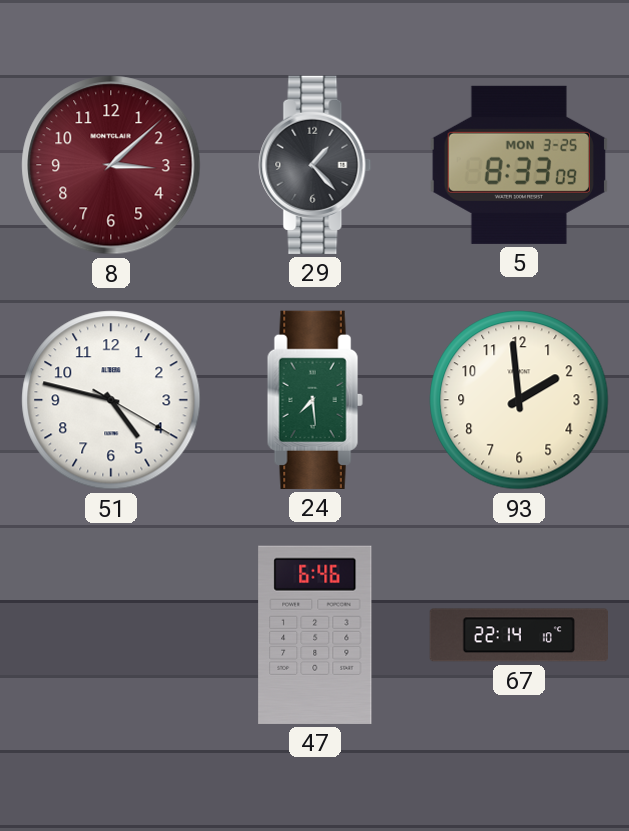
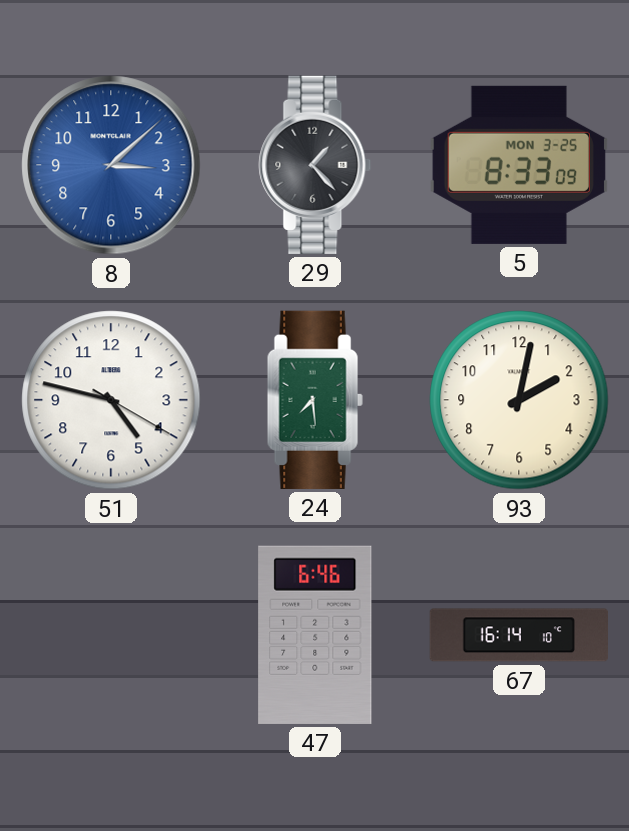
8 dial: burgundy -> blue
93: 1:59 -> 2:02
67: 22:14 -> 16:14
